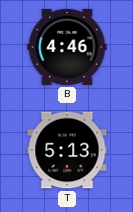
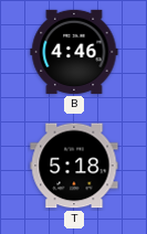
T: 5:13 -> 5:18
